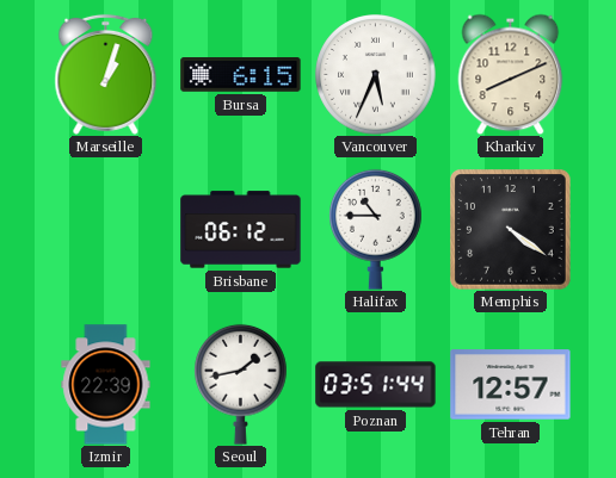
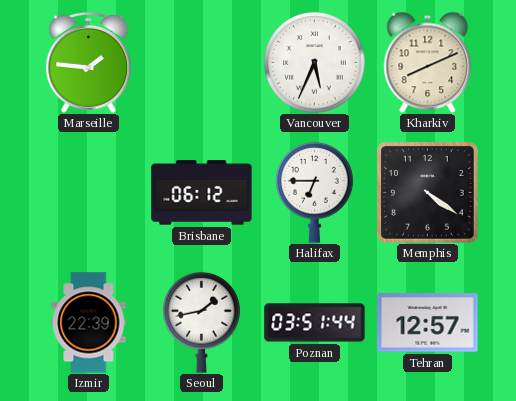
Marseille: 1:03 -> 1:46
Bursa: 6:15 -> none
Halifax: 10:45 -> 6:45
